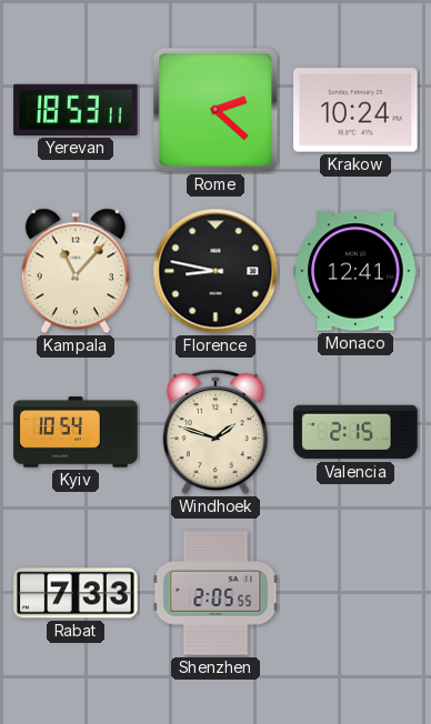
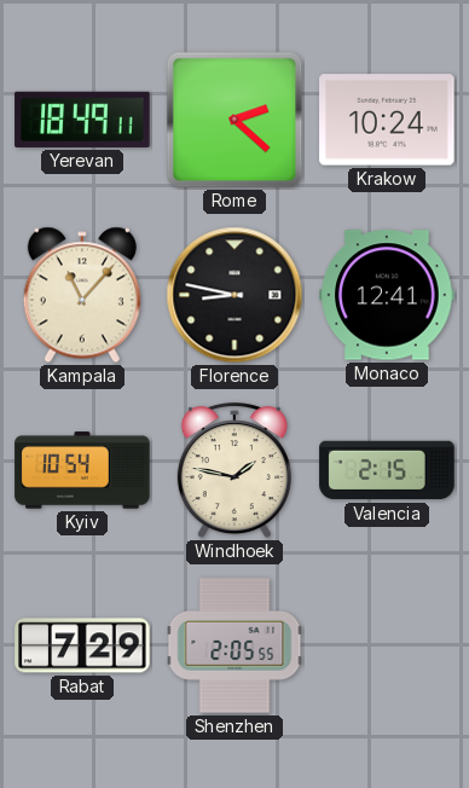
Yerevan: 18:53 -> 18:49
Windhoek: 1:48 -> 1:47
Rabat: 7:33 -> 7:29
